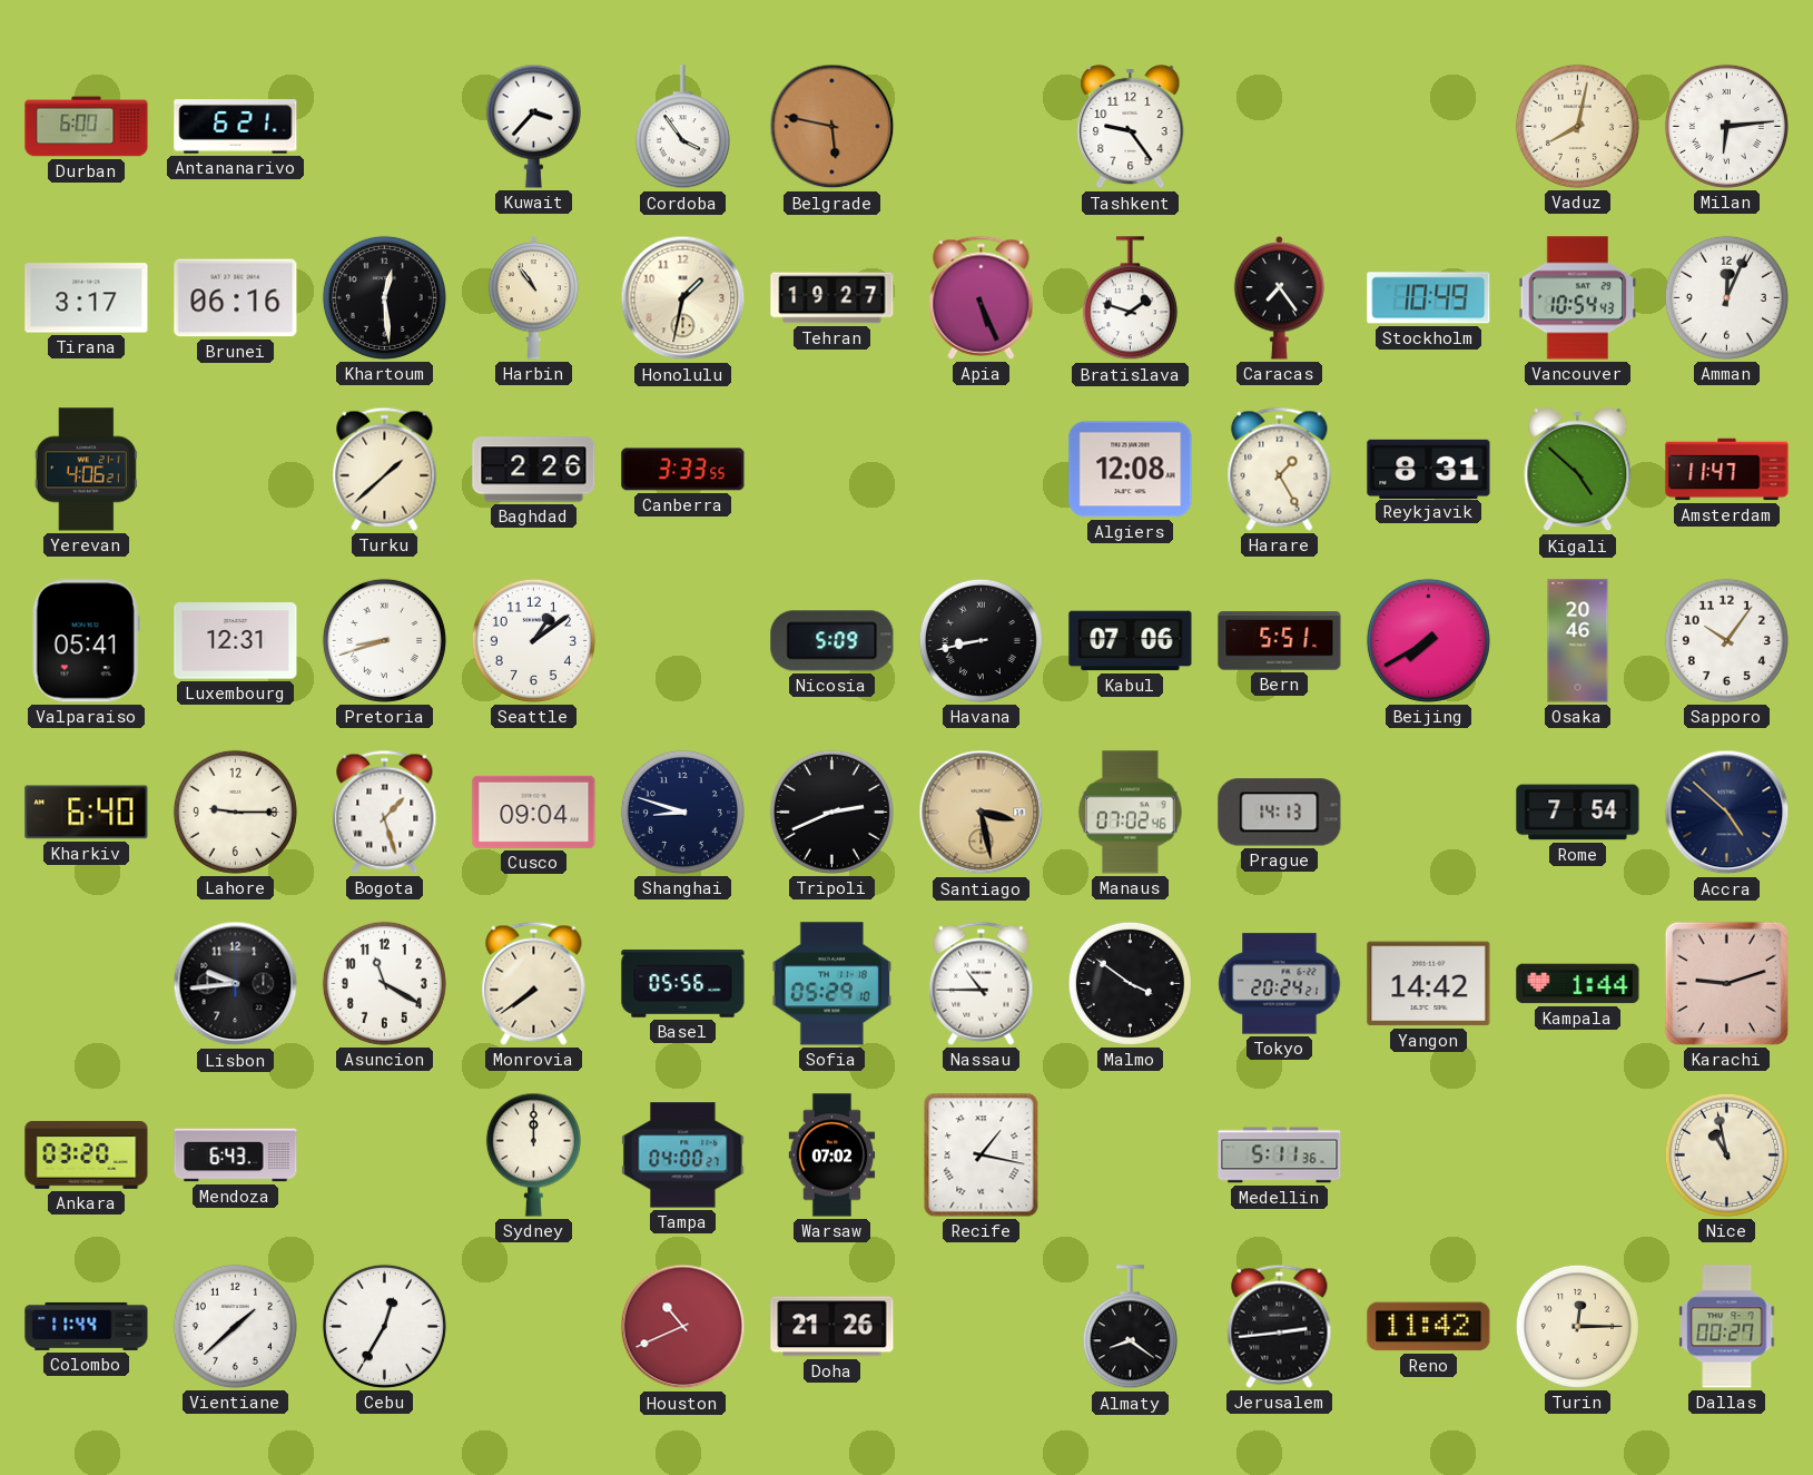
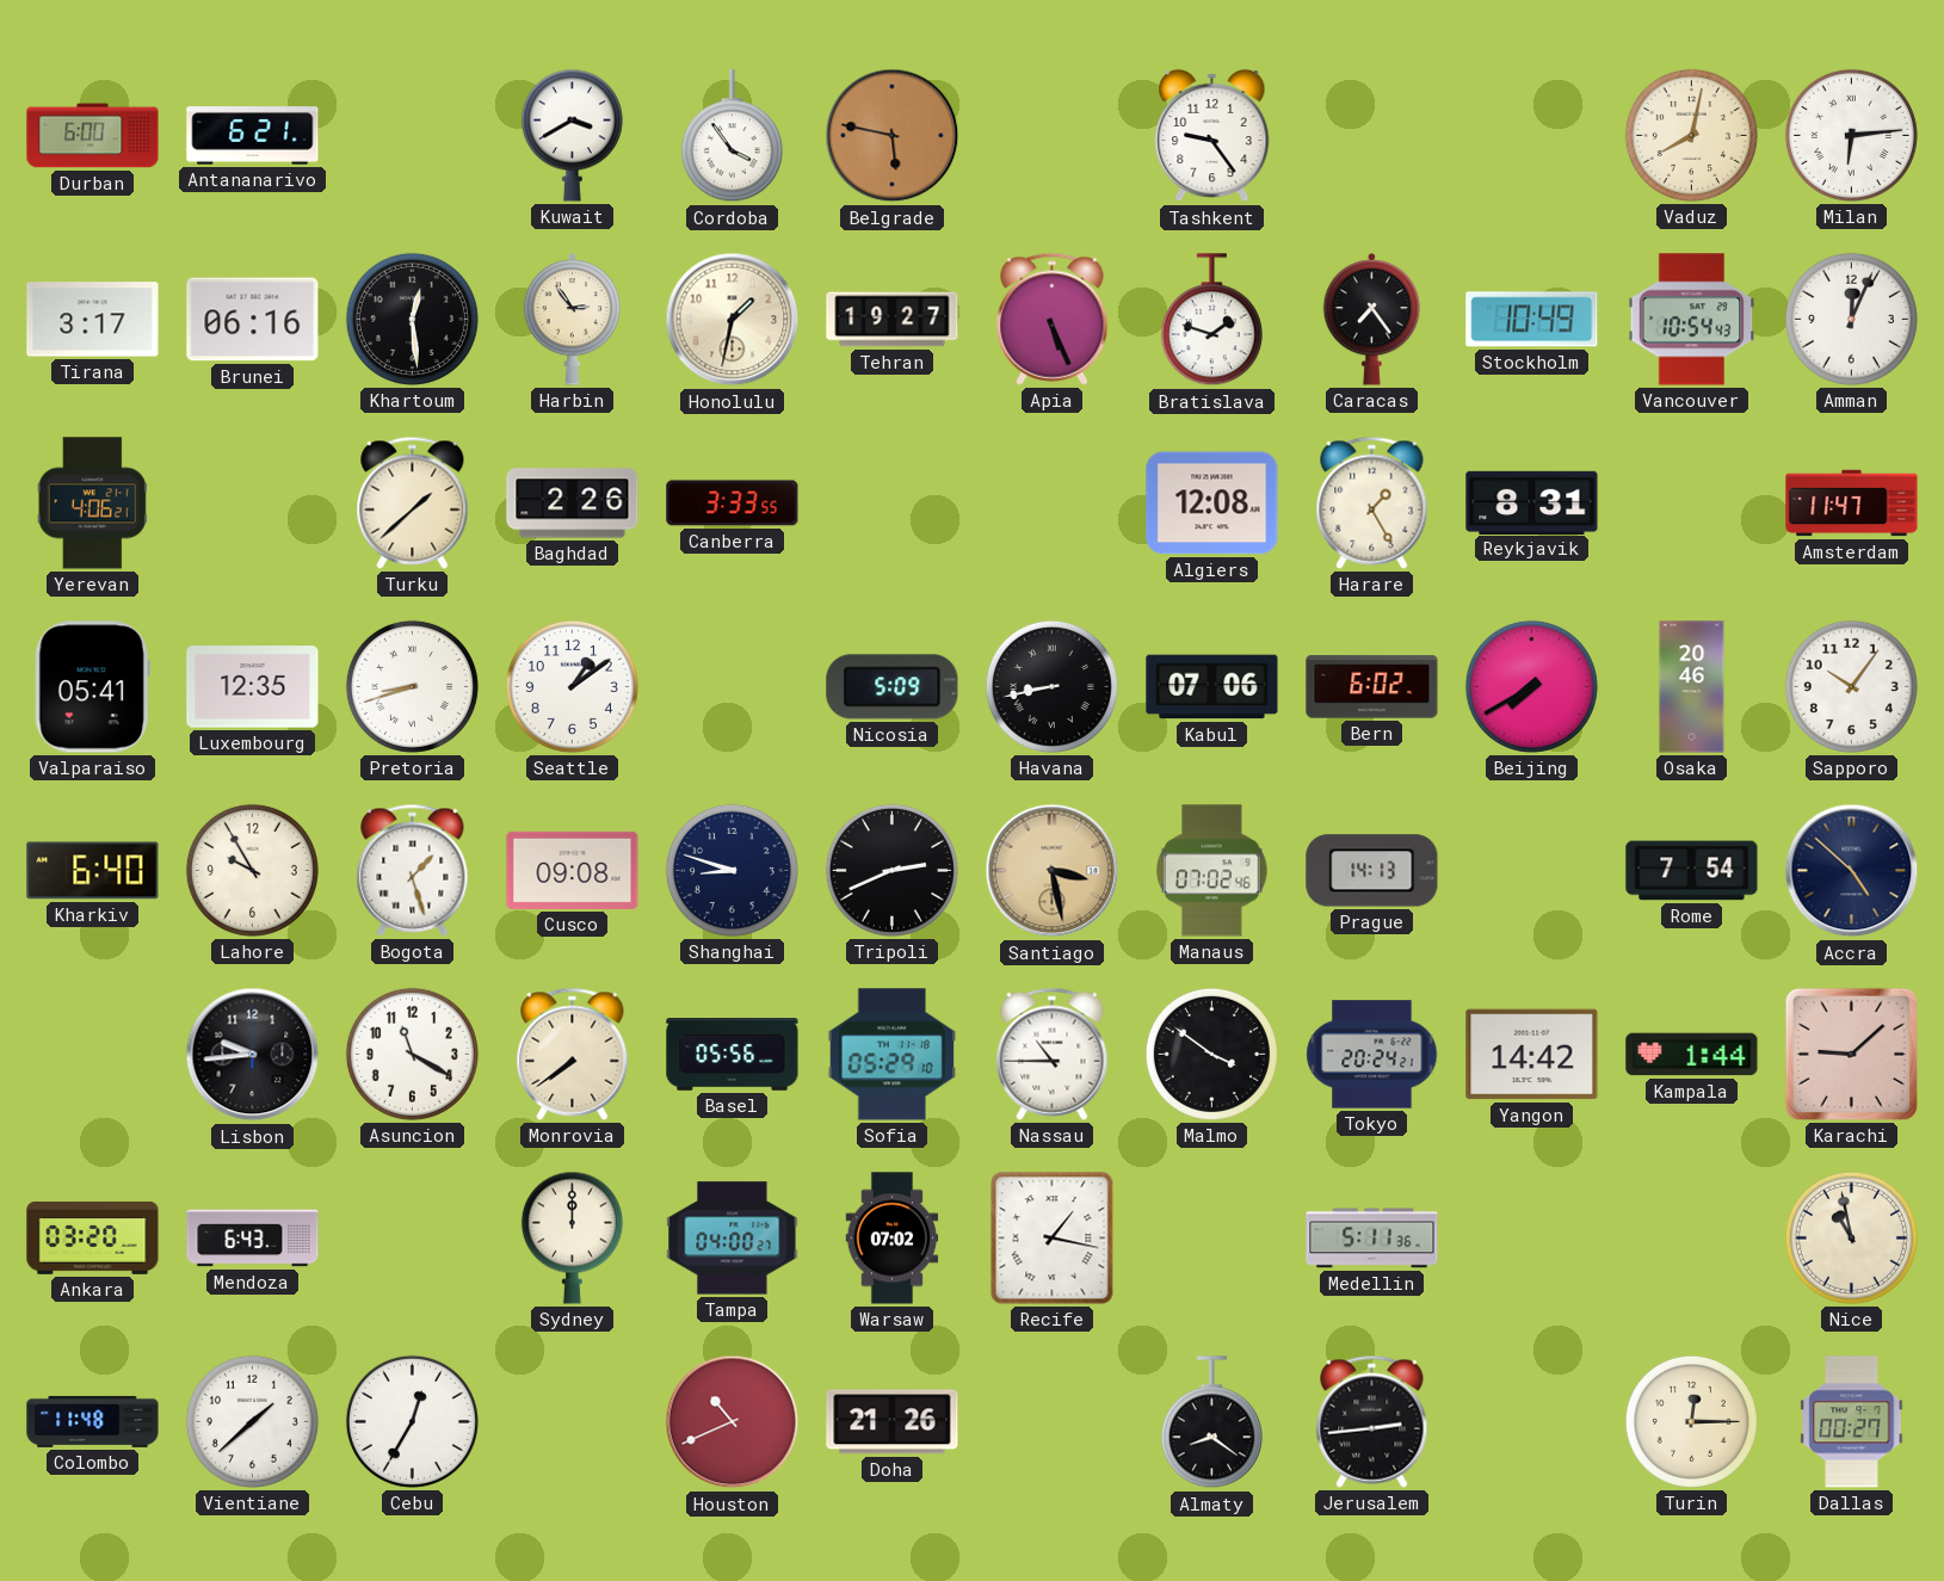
Kuwait: 3:37 -> 3:40
Harbin: 10:54 -> 2:54
Kigali: 4:52 -> none
Luxembourg: 12:31 -> 12:35
Bern: 5:51 -> 6:02
Lahore: 9:15 -> 9:55
Cusco: 09:04 -> 09:08
Karachi: 9:12 -> 9:08
Colombo: 11:44 -> 11:48
Reno: 11:42 -> none
